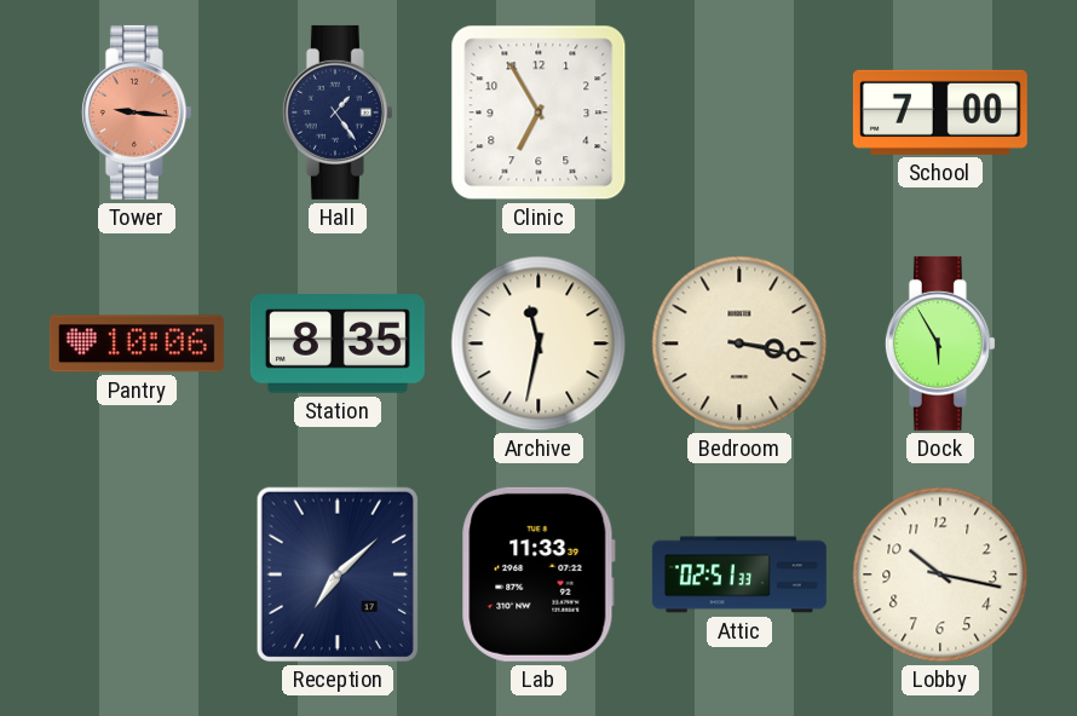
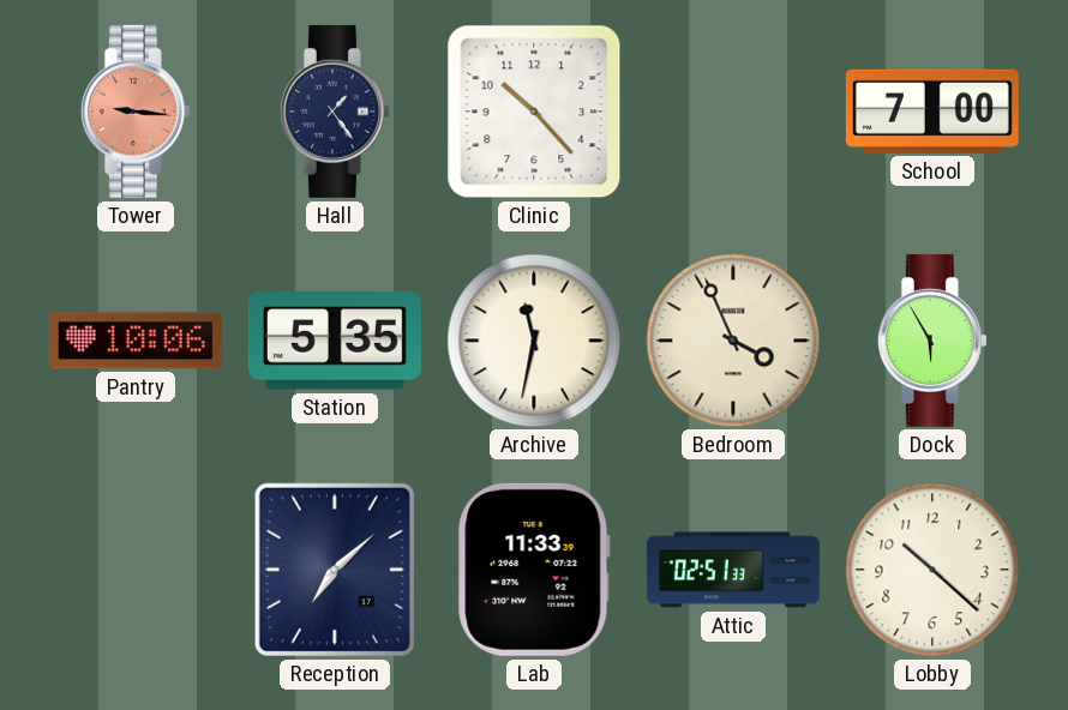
Clinic: 6:55 -> 10:23
Station: 8:35 -> 5:35
Bedroom: 3:17 -> 3:56
Lobby: 10:17 -> 10:22
